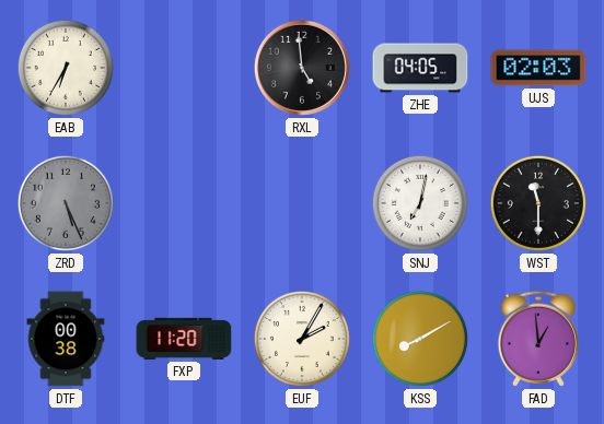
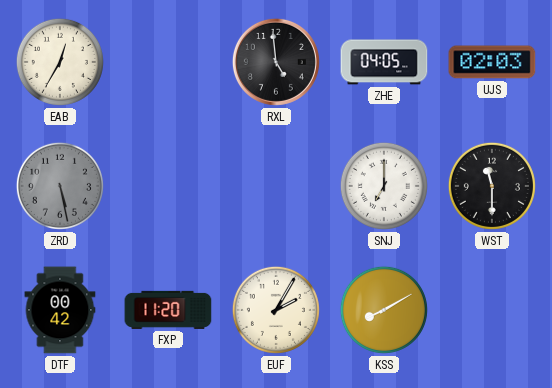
EAB: 6:35 -> 12:35
ZRD: 5:26 -> 5:28
SNJ: 7:02 -> 7:00
DTF: 00:38 -> 00:42
FAD: 12:59 -> none
